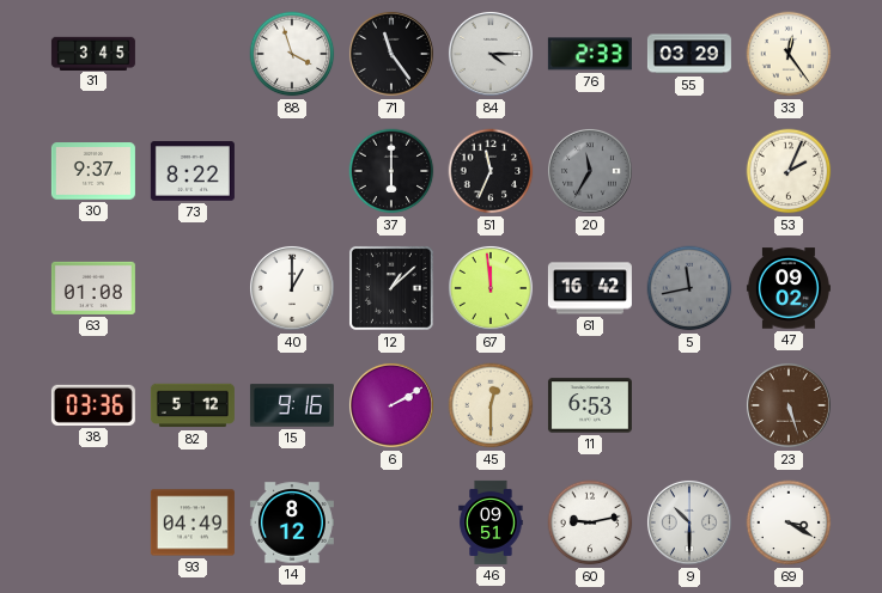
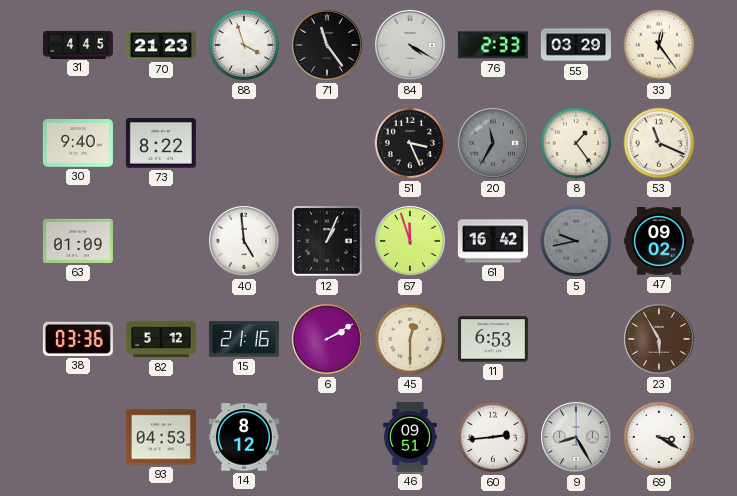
31: 3:45 -> 4:45
70: none -> 21:23
84: 4:15 -> 4:20
30: 9:37 -> 9:40
37: 6:00 -> none
51: 11:34 -> 3:26
8: none -> 1:24
53: 2:04 -> 11:19
63: 01:08 -> 01:09
40: 1:00 -> 4:59
12: 1:08 -> 1:04
67: 11:59 -> 11:57
5: 11:43 -> 9:43
15: 9:16 -> 21:16
23: 5:27 -> 5:55
93: 04:49 -> 04:53
60: 9:13 -> 2:44
9: 10:30 -> 8:25
